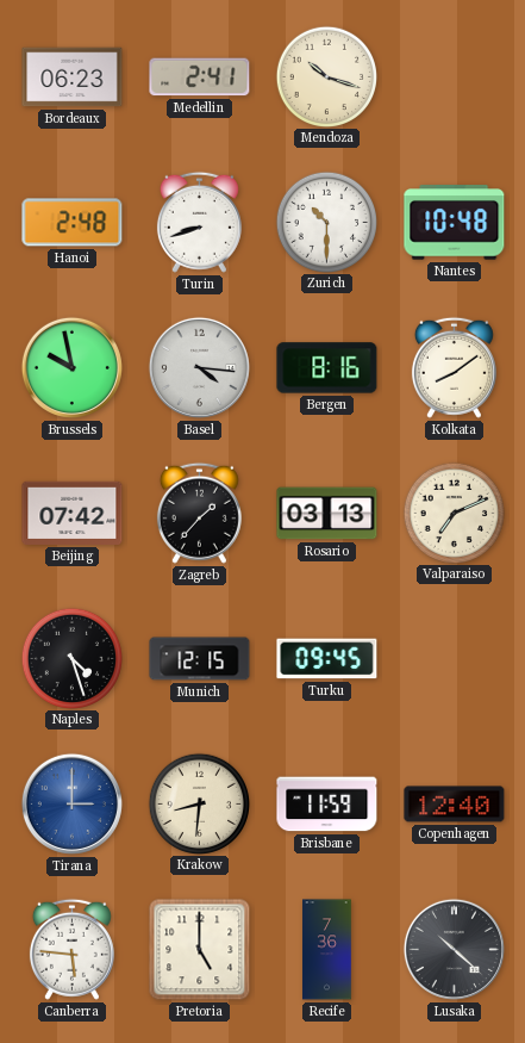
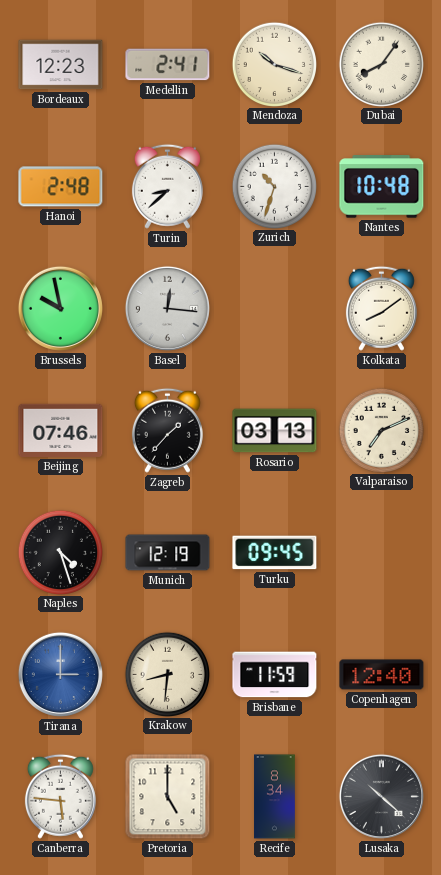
Bordeaux: 06:23 -> 12:23
Dubai: none -> 8:06
Turin: 8:42 -> 8:38
Zurich: 10:30 -> 10:33
Basel: 4:16 -> 12:16
Bergen: 8:16 -> none
Beijing: 07:42 -> 07:46
Munich: 12:15 -> 12:19
Recife: 7:36 -> 8:34
